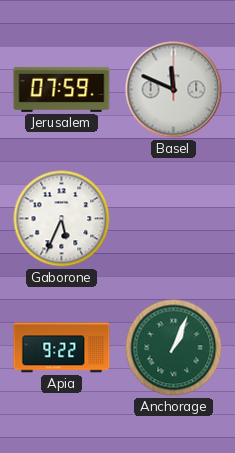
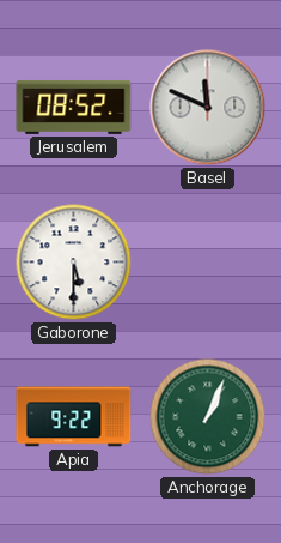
Jerusalem: 07:59 -> 08:52
Gaborone: 5:34 -> 5:30
